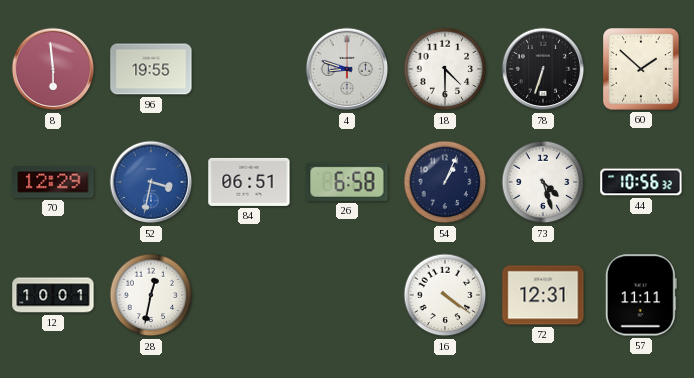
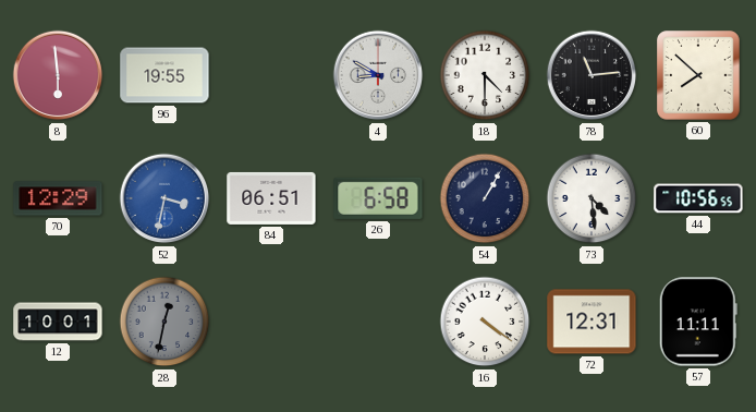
4: 8:48 -> 8:50
78: 6:33 -> 11:14
60: 1:52 -> 7:52
54: 1:04 -> 1:05
73: 4:27 -> 4:29
44: 10:56:32 -> 10:56:55
28 dial: white -> grey
